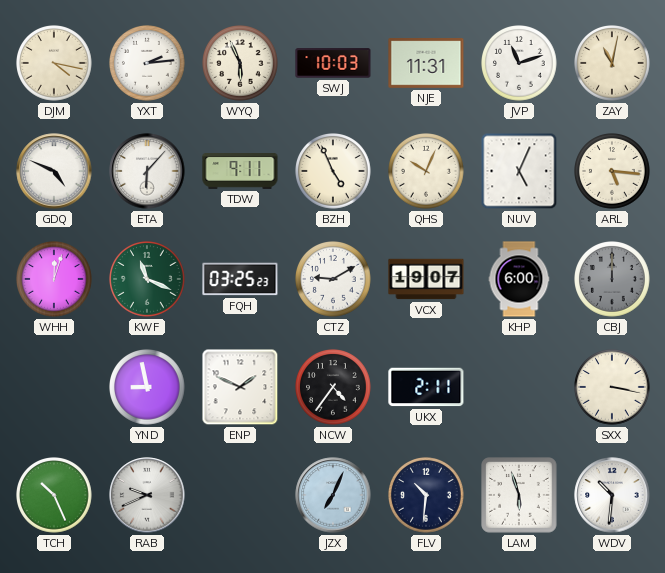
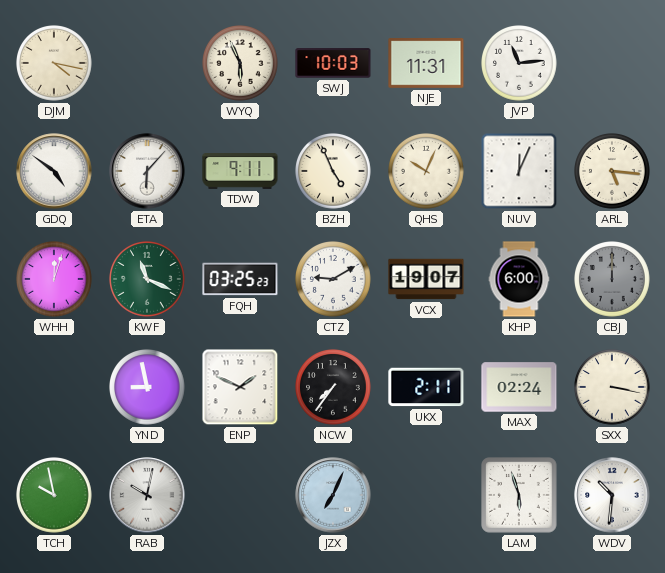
YXT: 2:14 -> none
JVP: 11:12 -> 11:14
ZAY: 11:02 -> none
GDQ: 4:49 -> 4:51
NUV: 5:04 -> 12:04
NCW: 4:36 -> 7:36
MAX: none -> 02:24
TCH: 10:26 -> 9:58
RAB: 9:41 -> 10:02
FLV: 10:31 -> none
